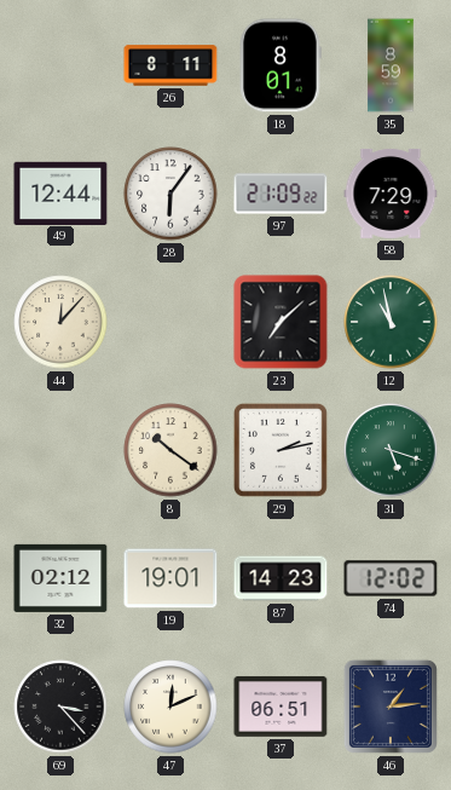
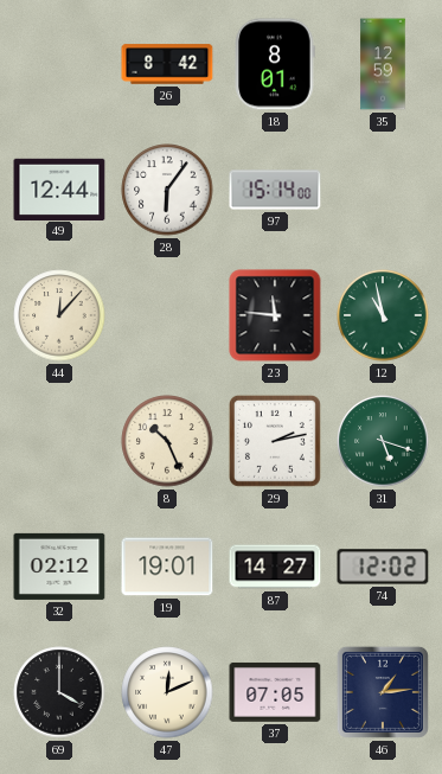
26: 8:11 -> 8:42
35: 8:59 -> 12:59
97: 21:09 -> 15:14
58: 7:29 -> none
23: 7:08 -> 11:46
8: 10:21 -> 10:26
87: 14:23 -> 14:27
69: 3:23 -> 4:00
37: 06:51 -> 07:05
